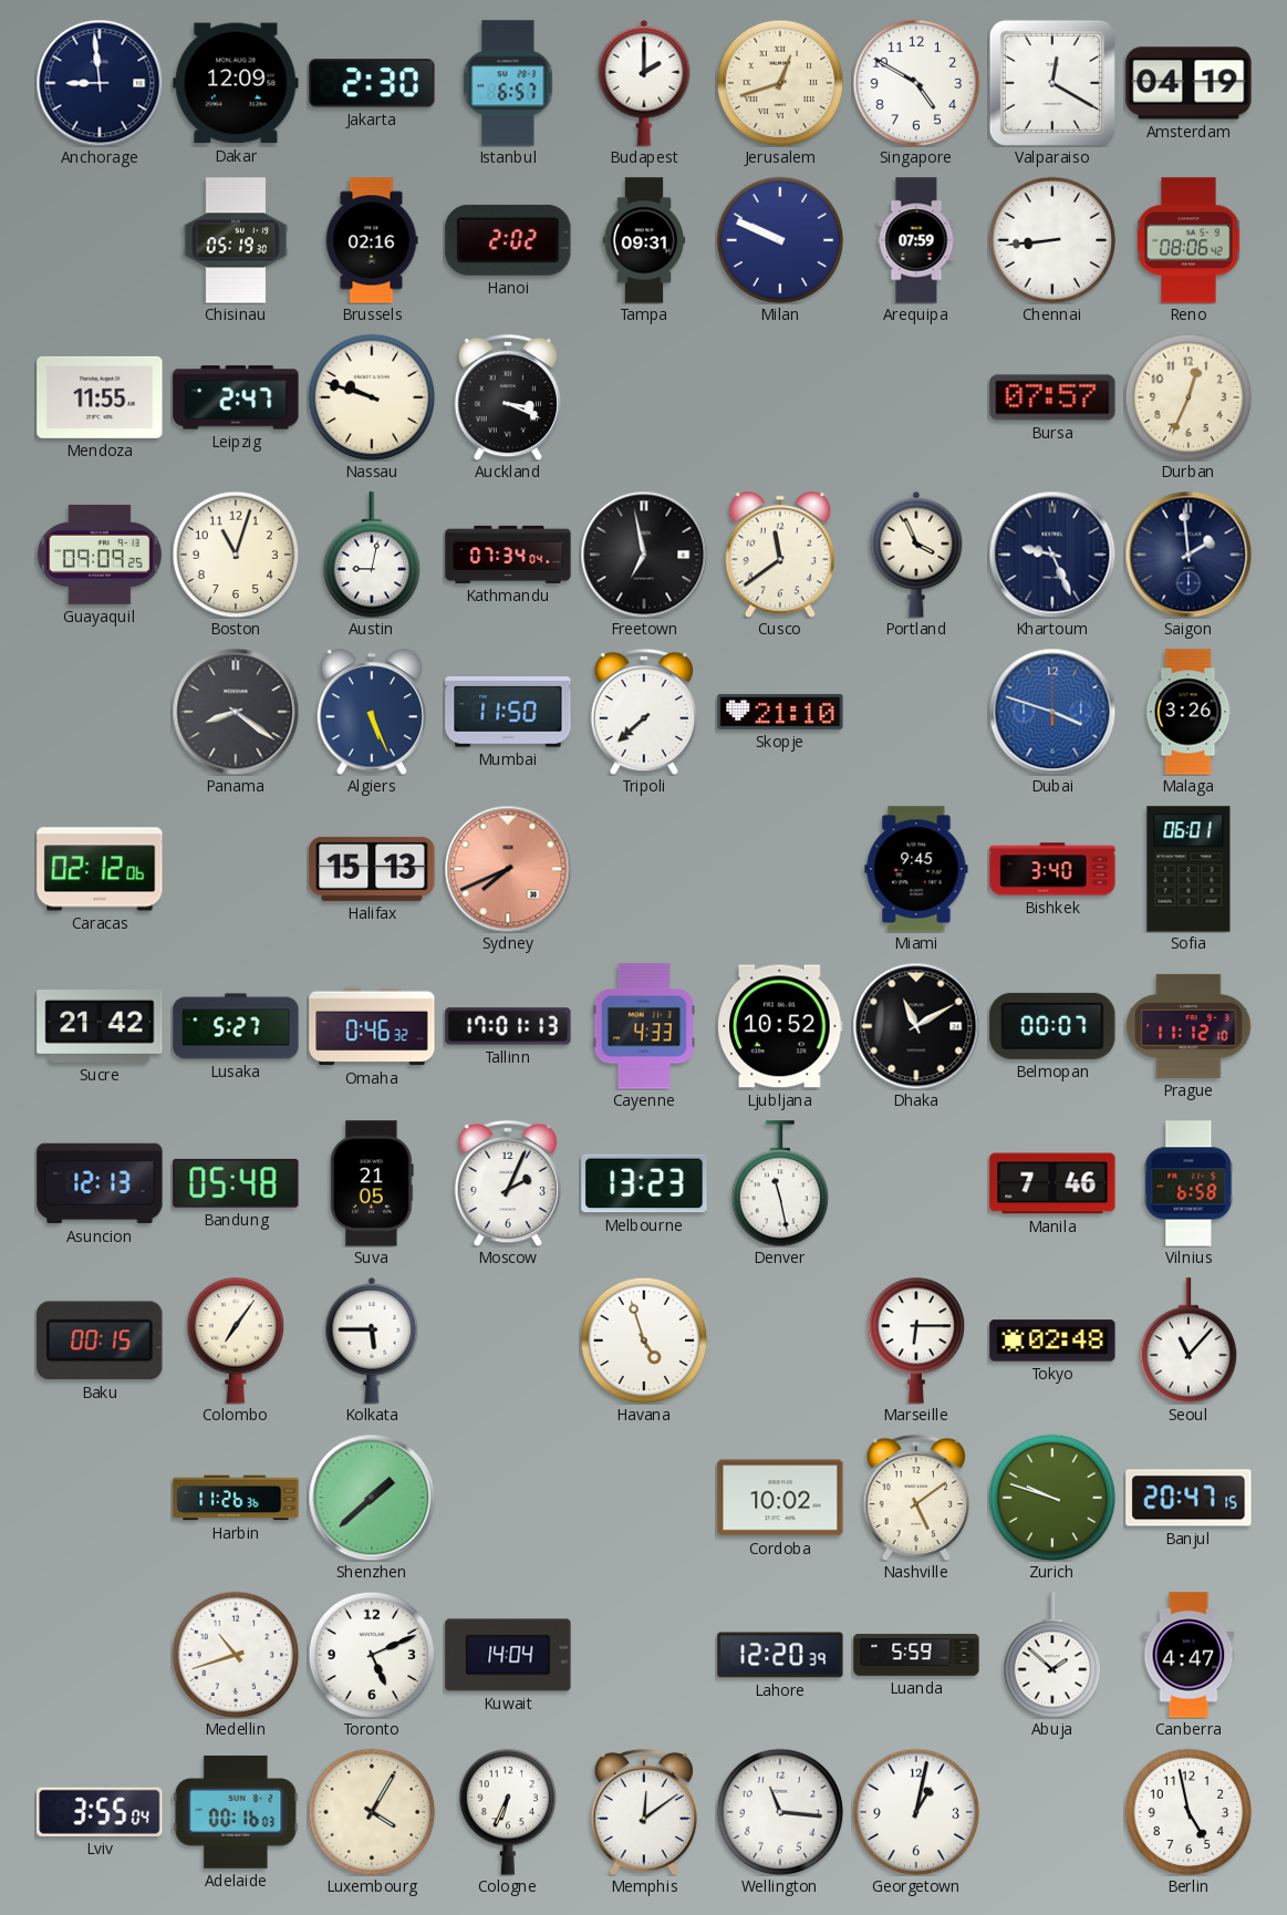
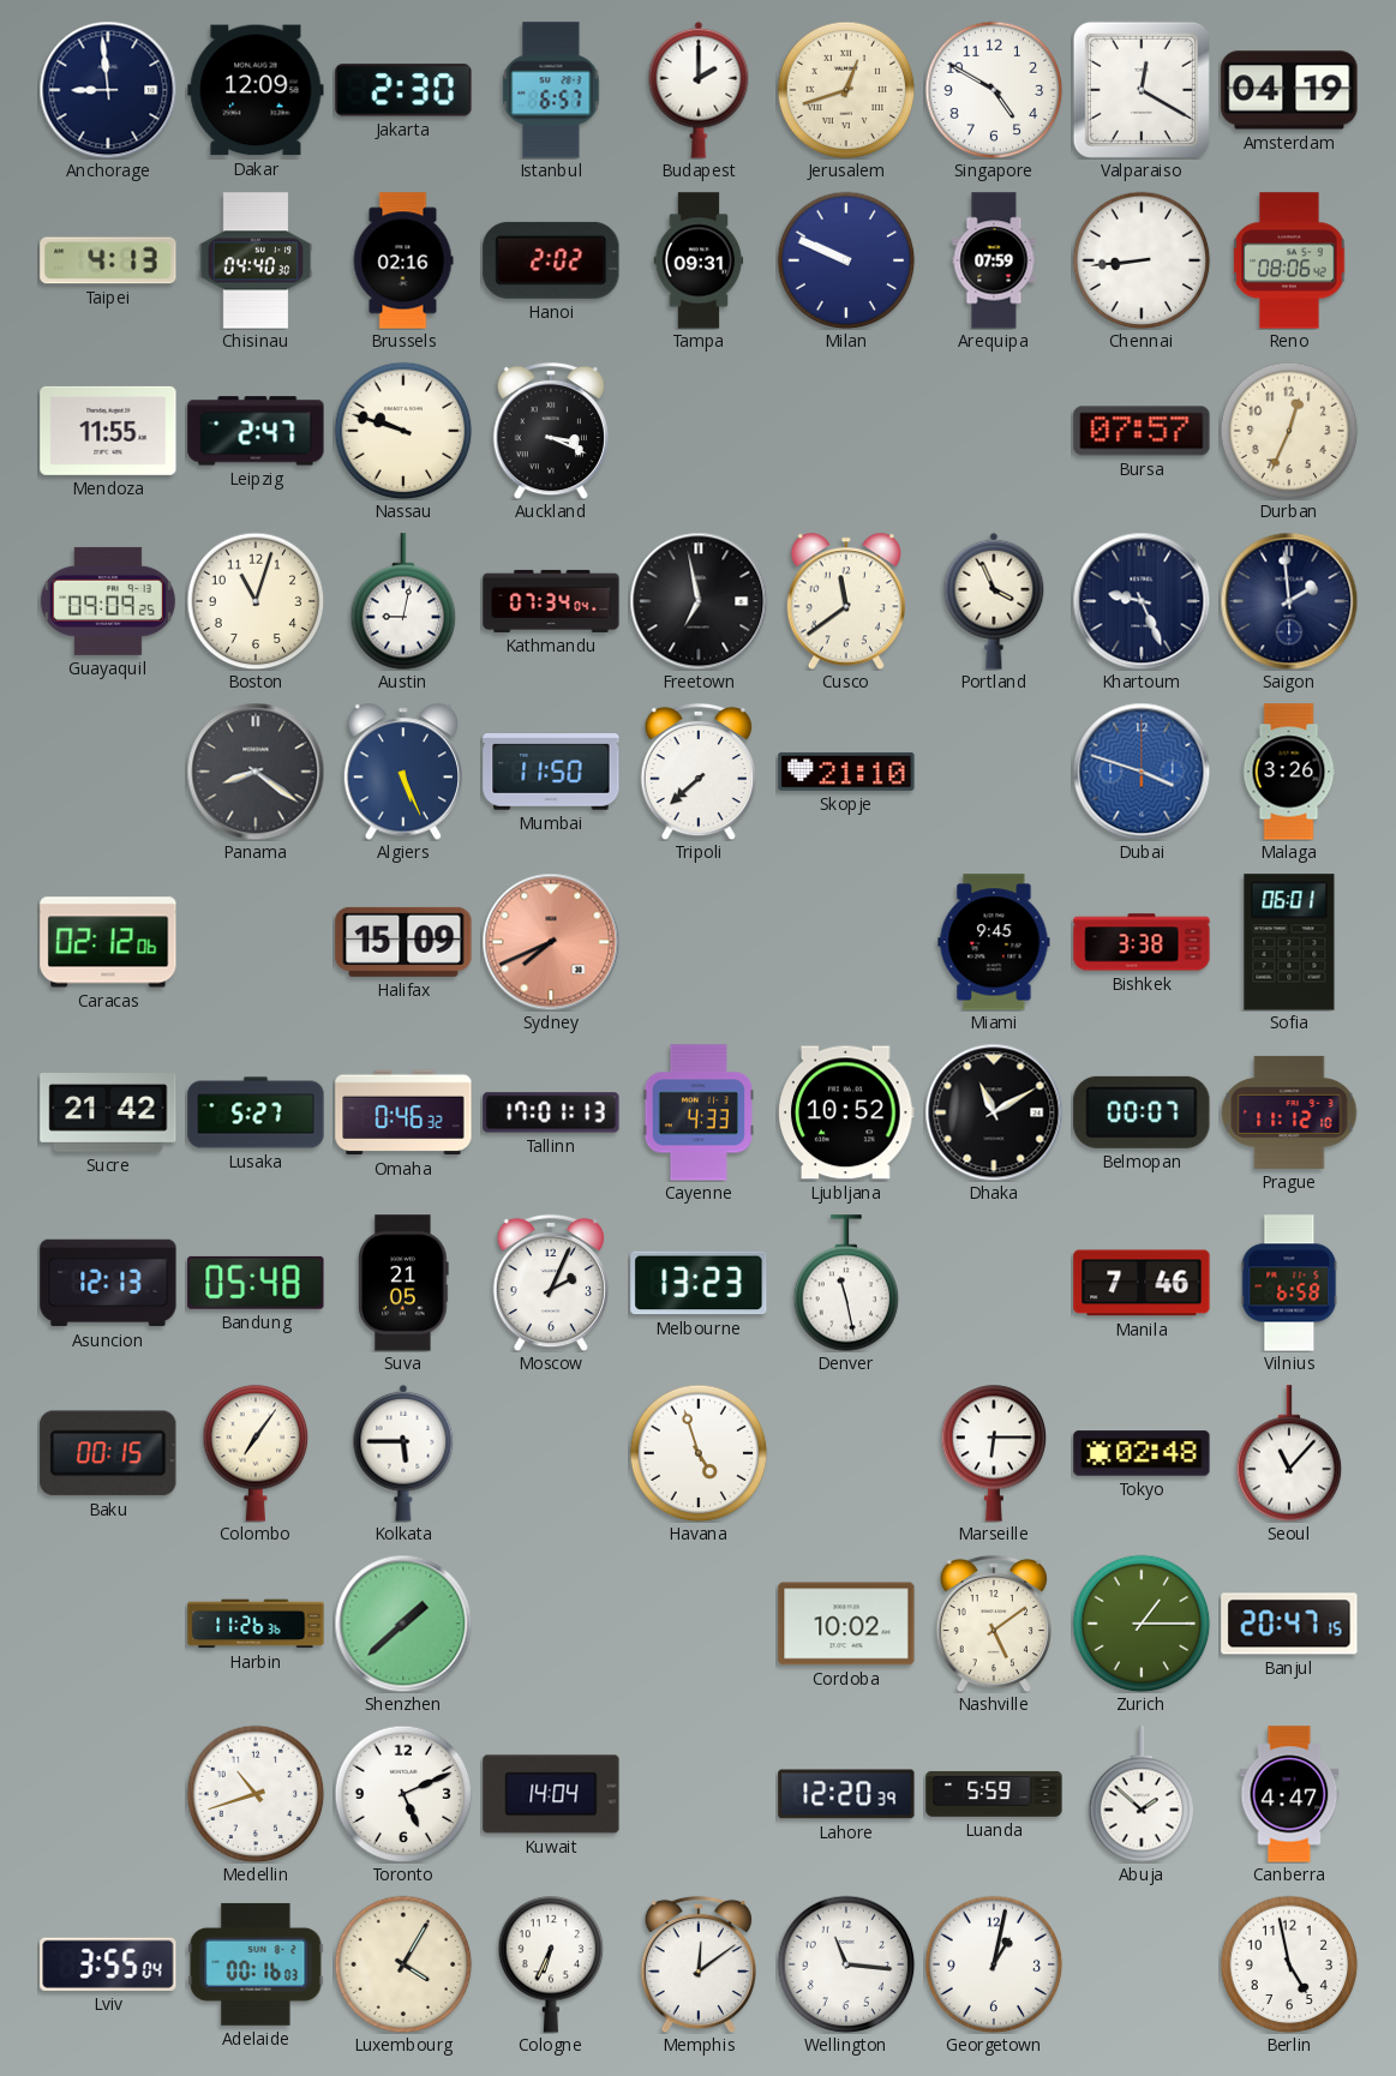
Taipei: none -> 4:13
Chisinau: 05:19 -> 04:40
Halifax: 15:13 -> 15:09
Bishkek: 3:40 -> 3:38
Zurich: 9:48 -> 1:15
